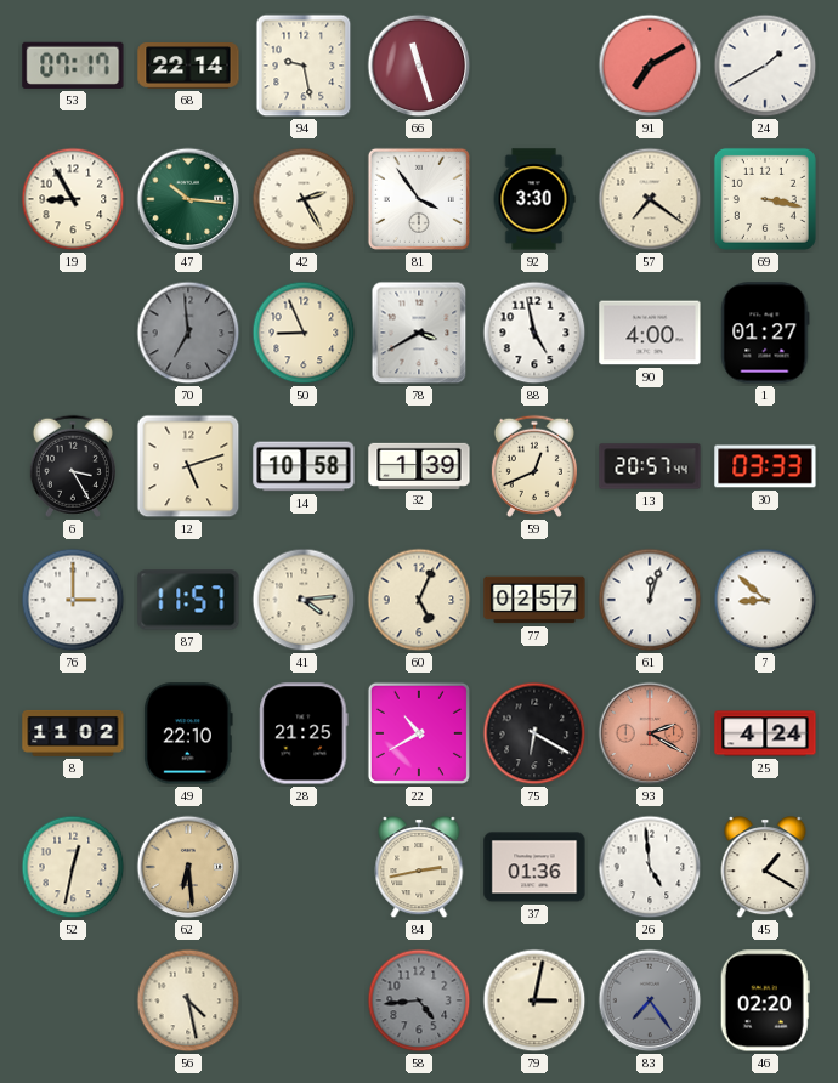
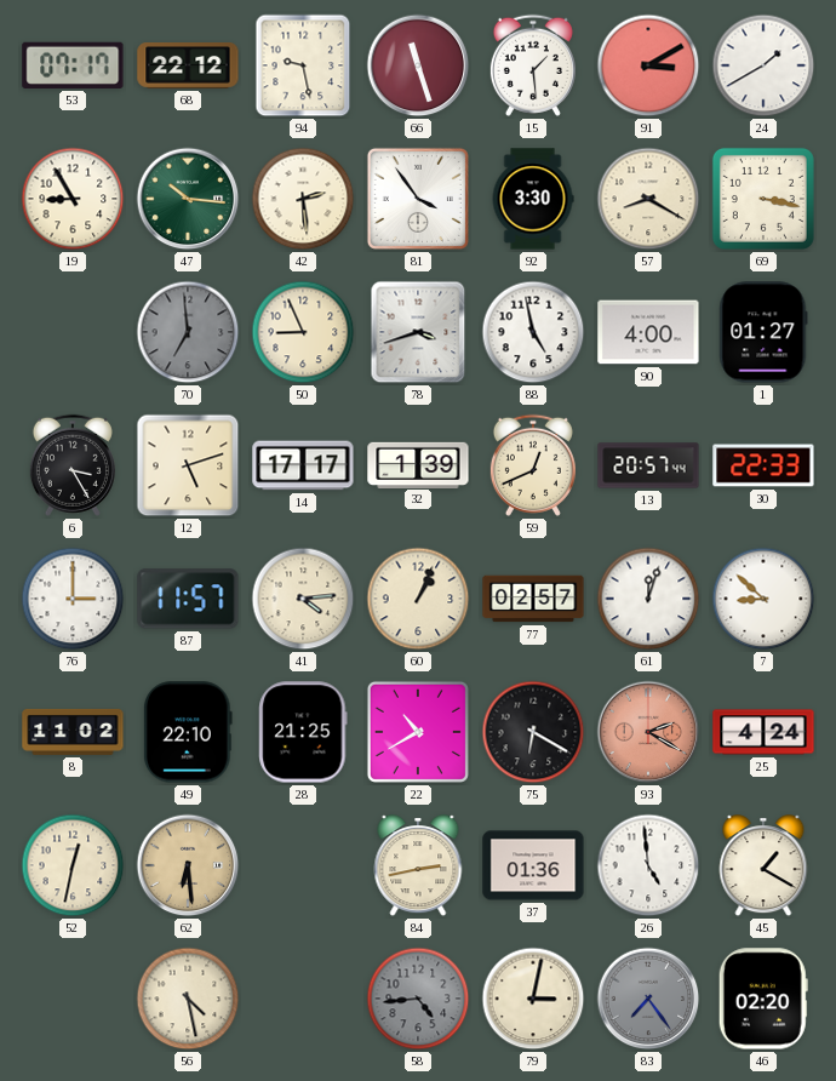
68: 22:14 -> 22:12
15: none -> 1:29
91: 7:10 -> 3:10
42: 2:25 -> 2:29
57: 7:21 -> 8:20
78: 3:40 -> 3:42
14: 10:58 -> 17:17
30: 03:33 -> 22:33
60: 5:04 -> 1:04
